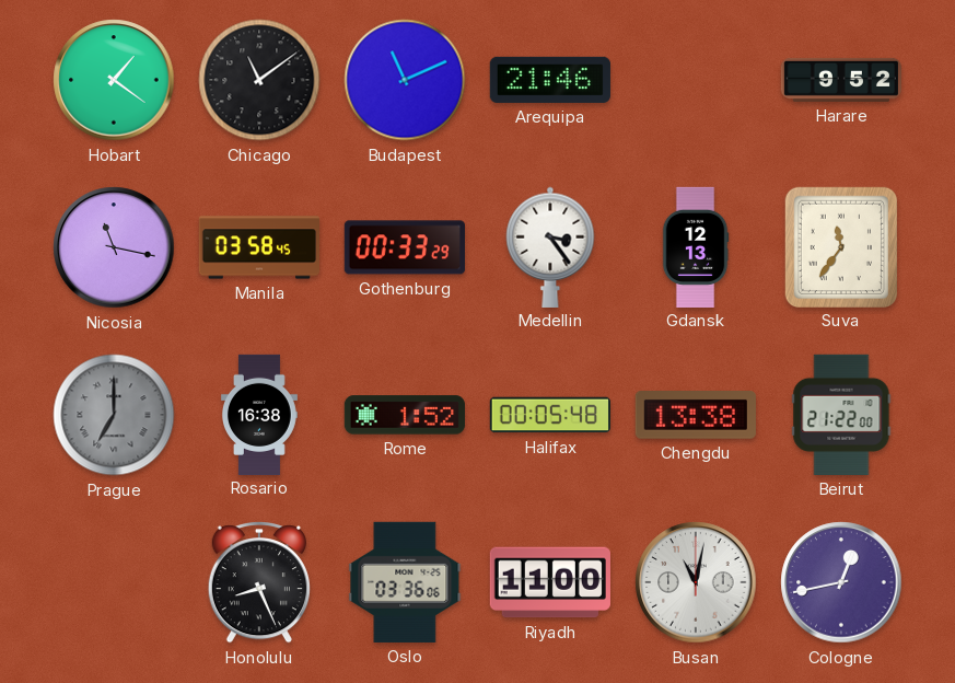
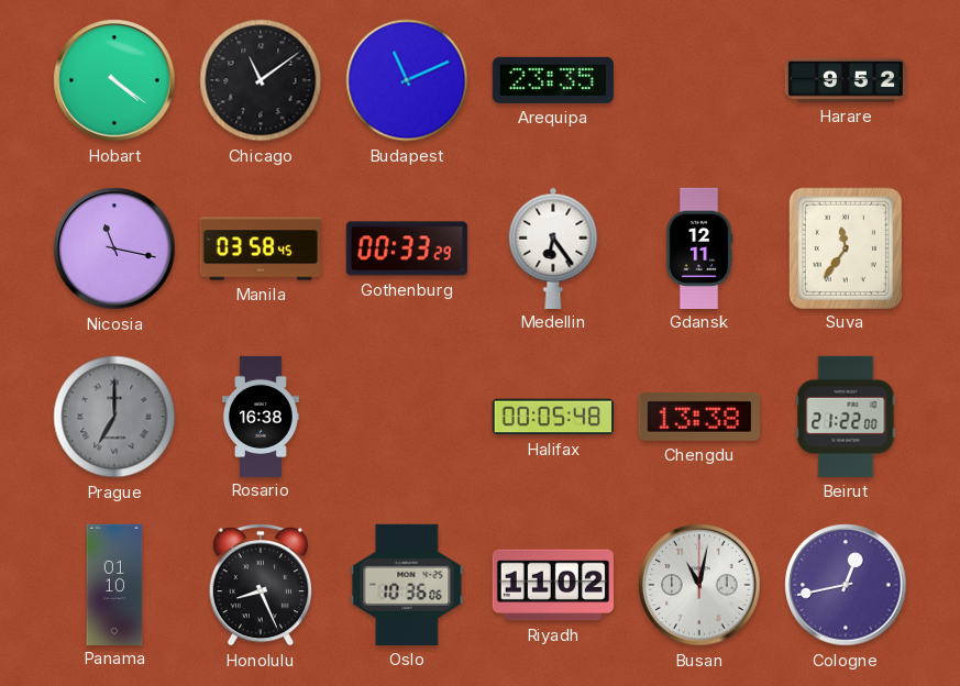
Hobart: 1:21 -> 4:21
Arequipa: 21:46 -> 23:35
Medellin: 3:24 -> 6:24
Gdansk: 12:13 -> 12:11
Rome: 1:52 -> none
Panama: none -> 01:10
Oslo: 03:36 -> 10:36
Riyadh: 11:00 -> 11:02
